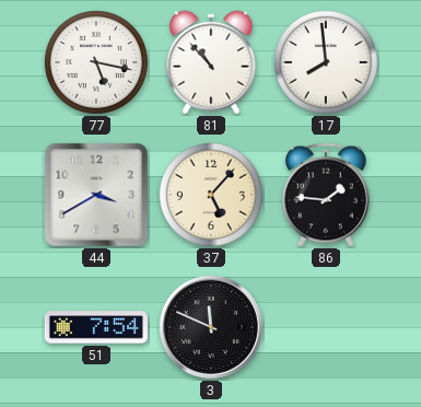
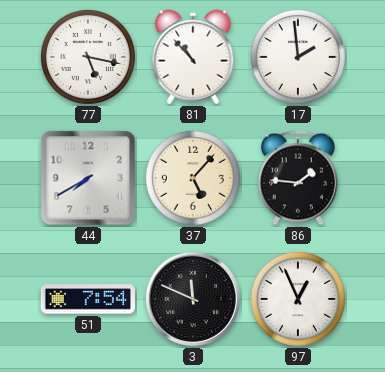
17: 7:59 -> 1:59
44: 3:40 -> 7:40
97: none -> 12:56
